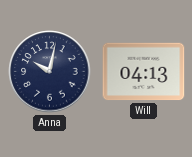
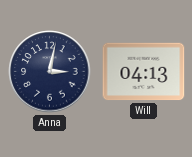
Anna: 10:02 -> 3:02
